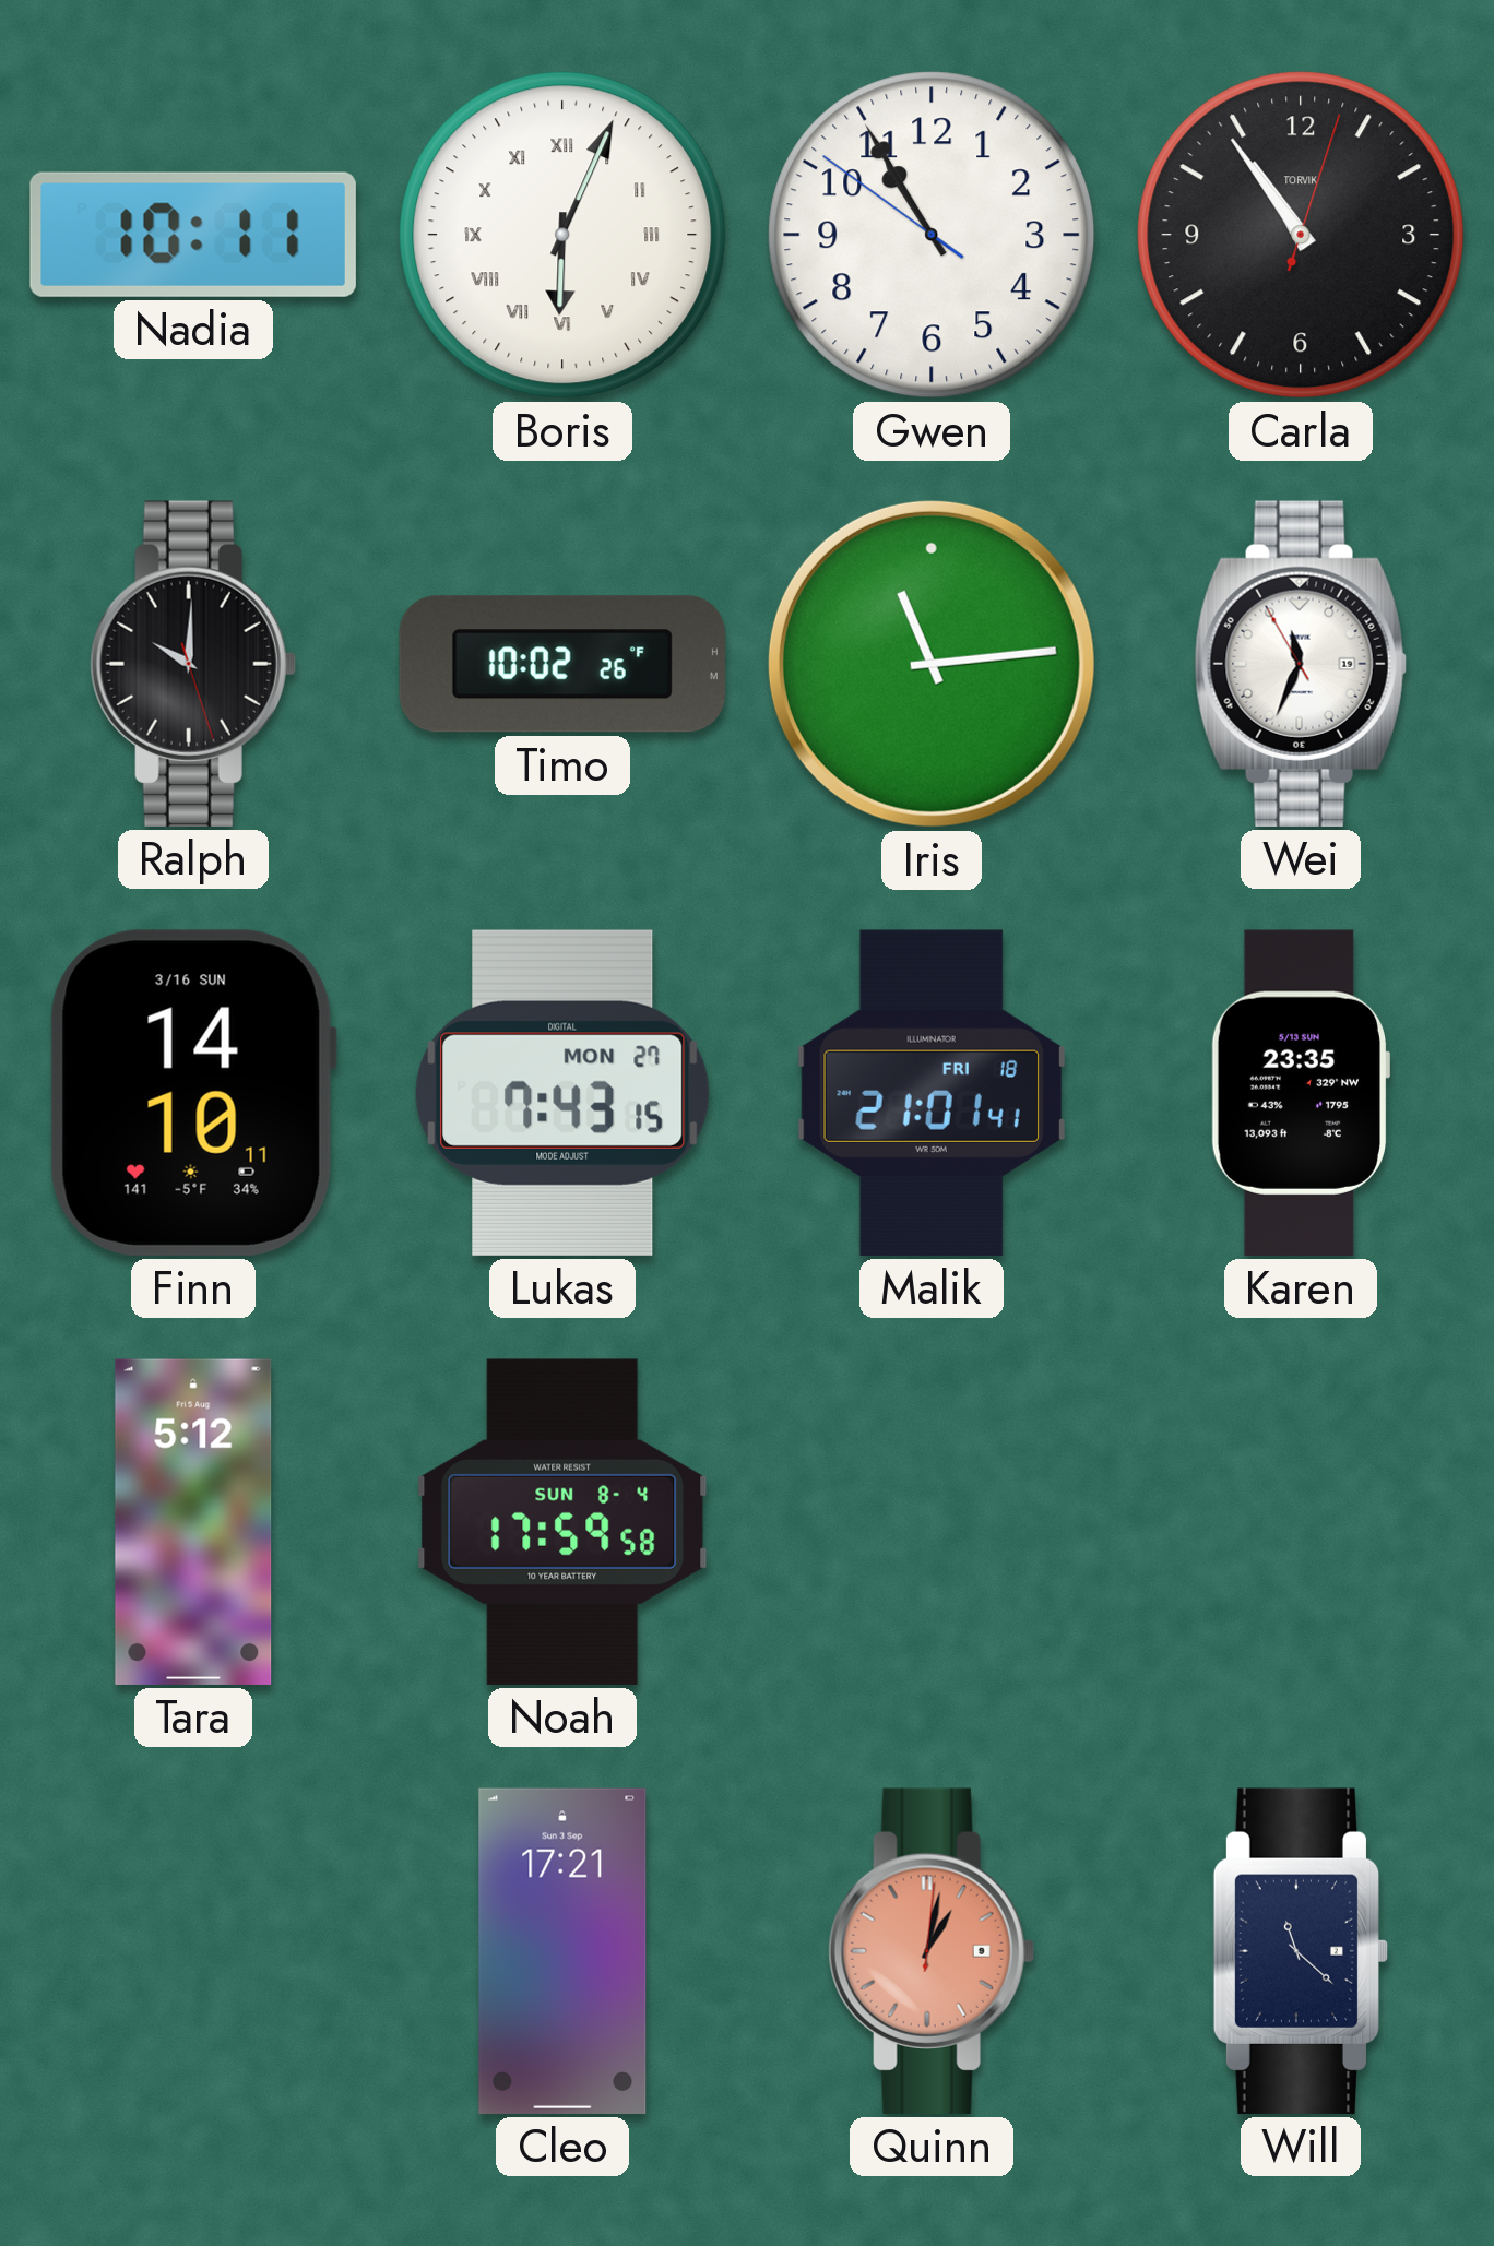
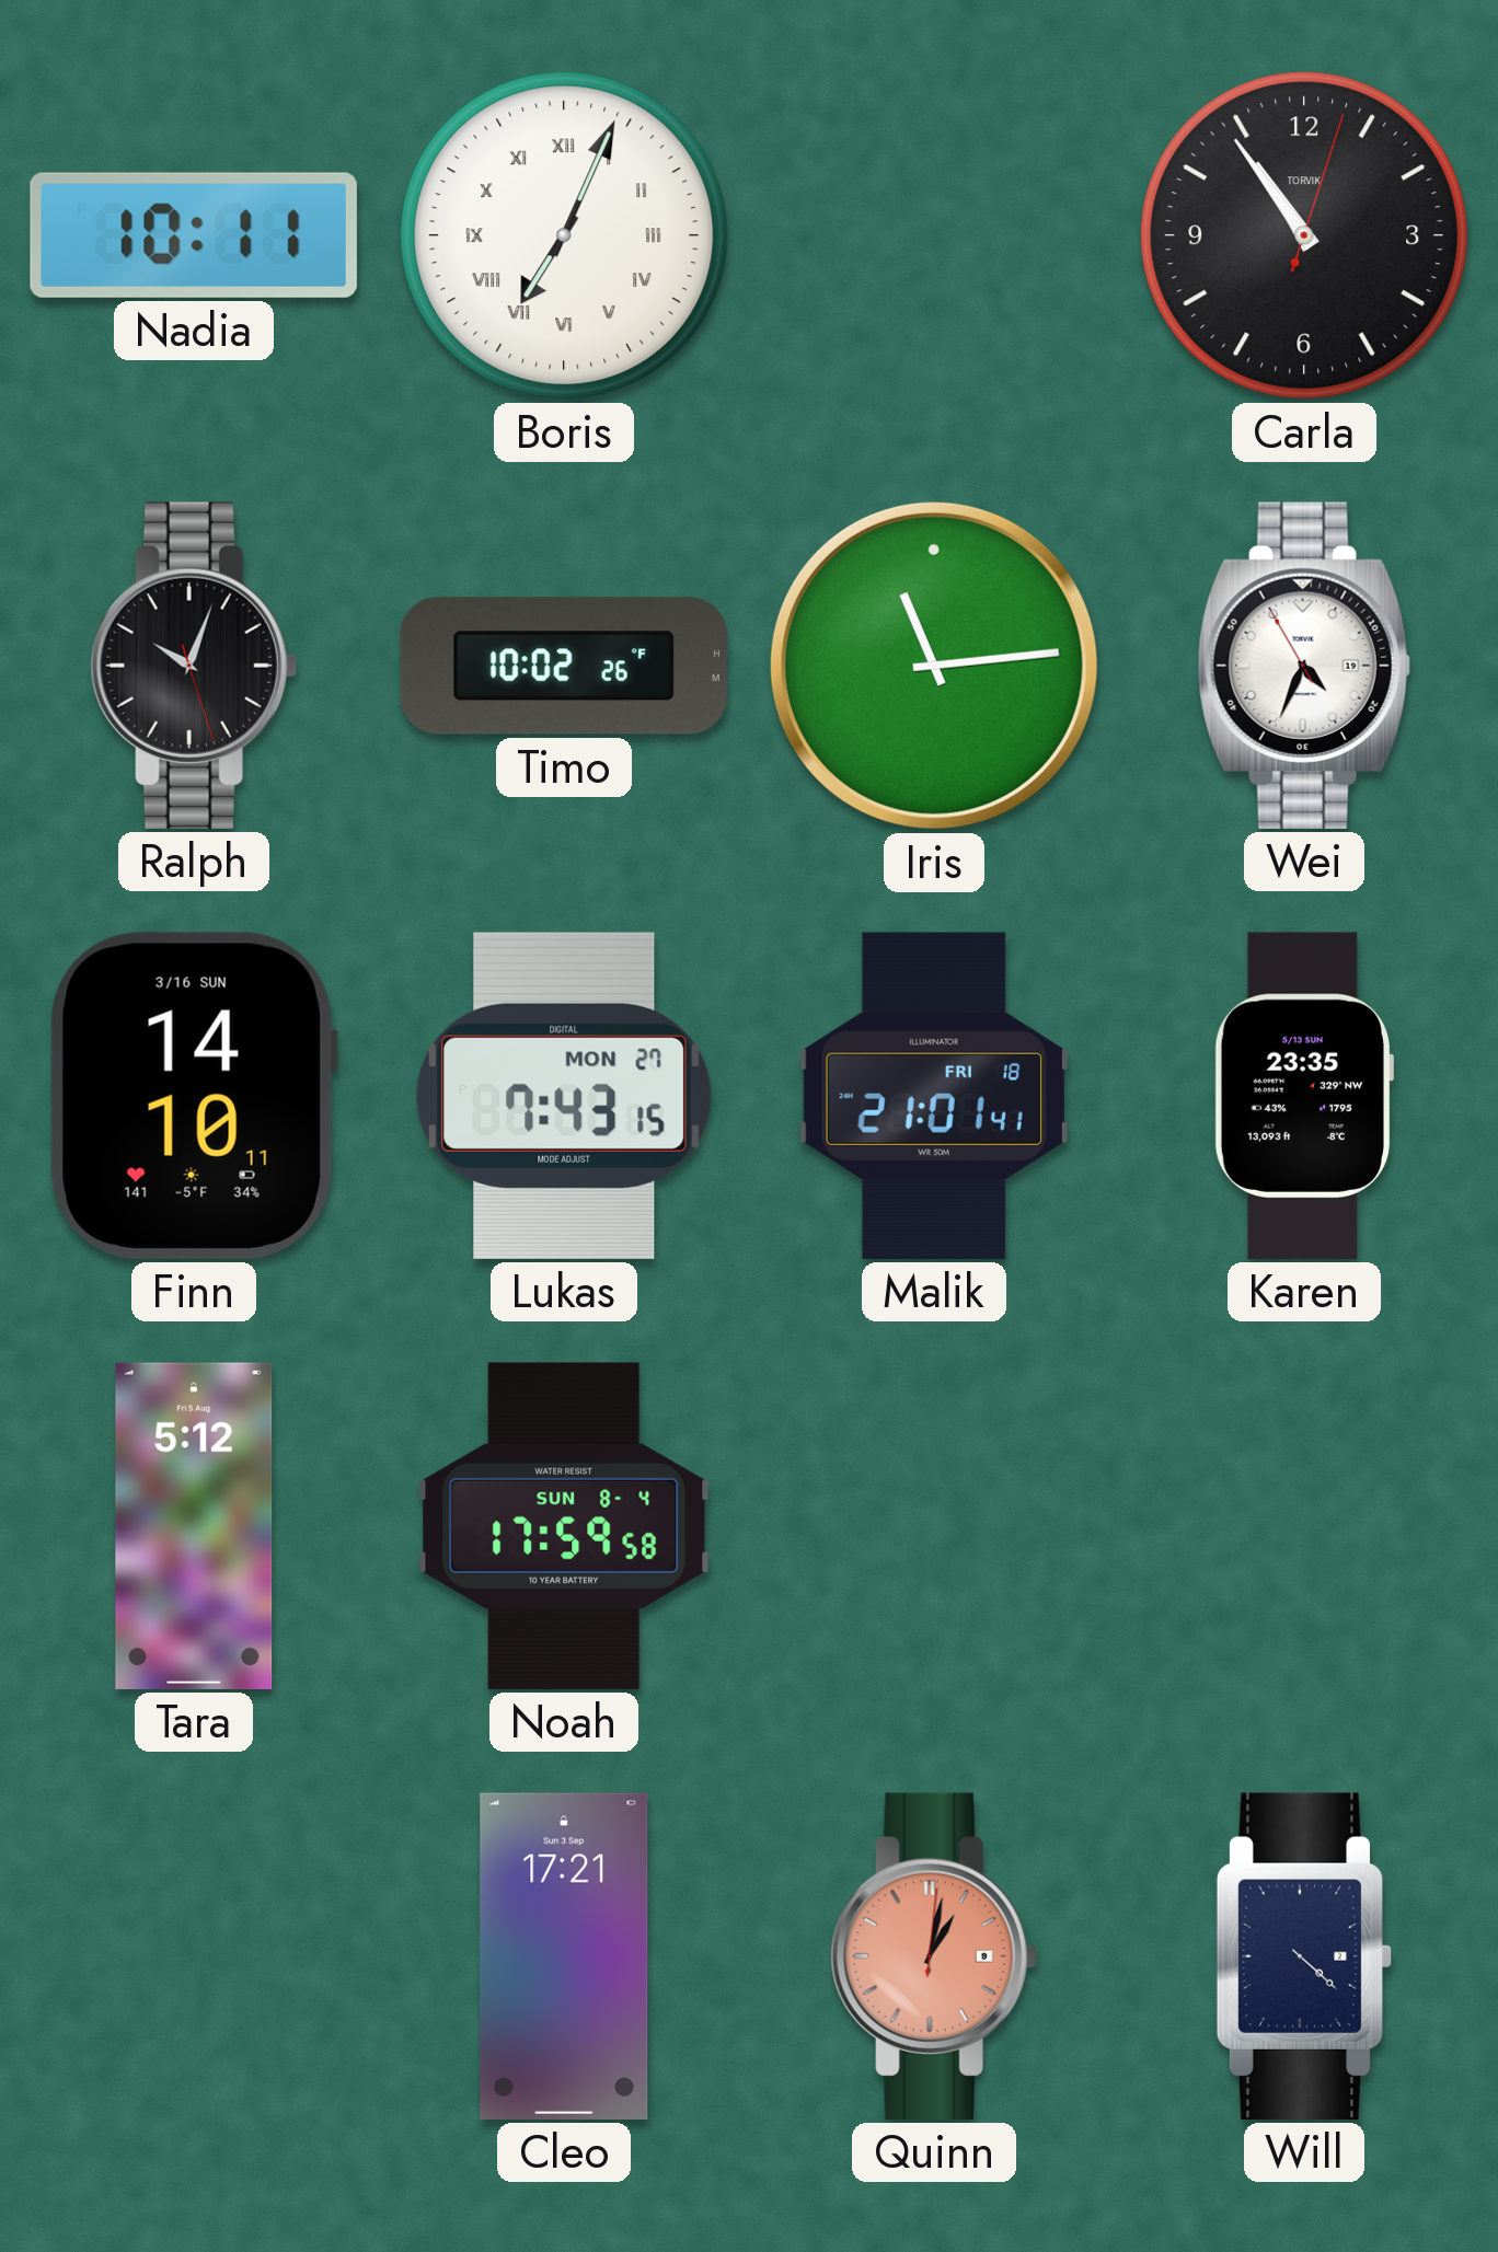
Boris: 6:04 -> 7:04
Gwen: 10:54 -> none
Ralph: 10:00 -> 10:03
Wei: 11:33 -> 4:33
Will: 11:22 -> 4:22
